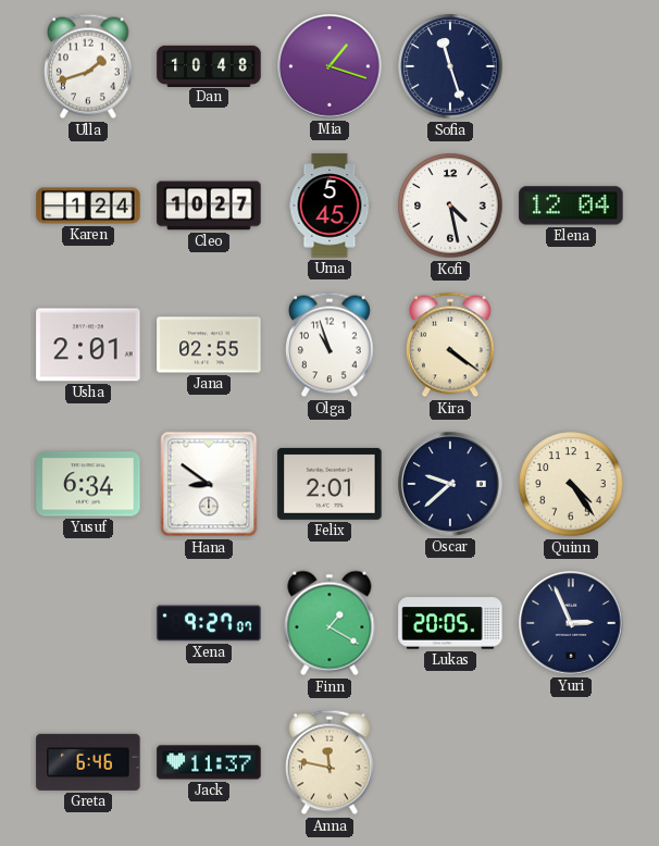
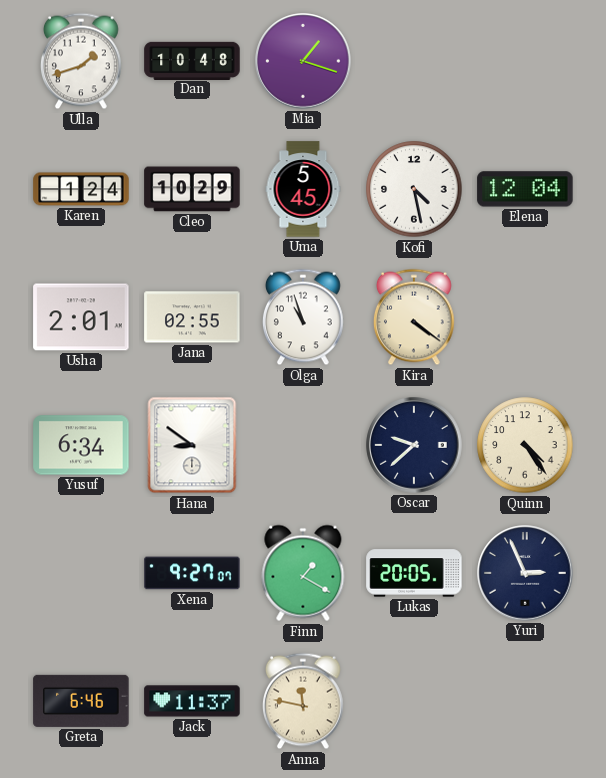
Sofia: 11:27 -> none
Cleo: 10:27 -> 10:29
Felix: 2:01 -> none
